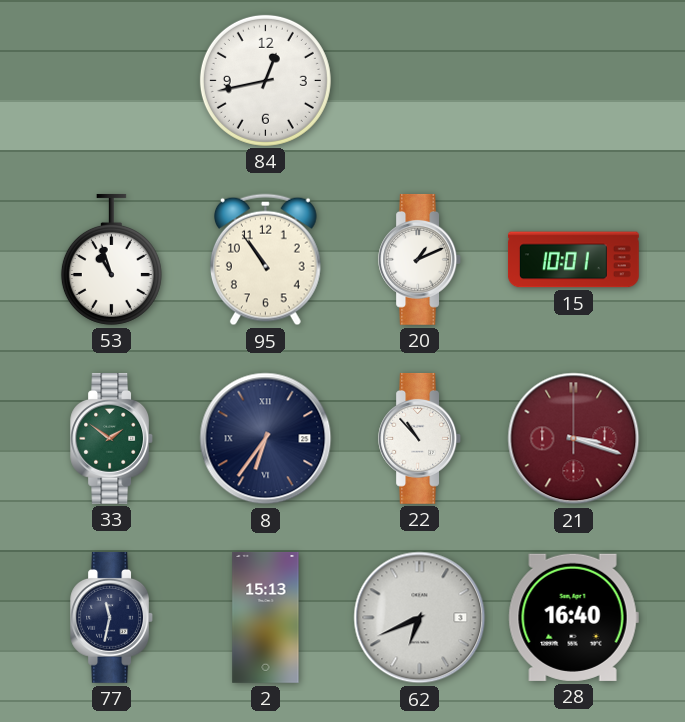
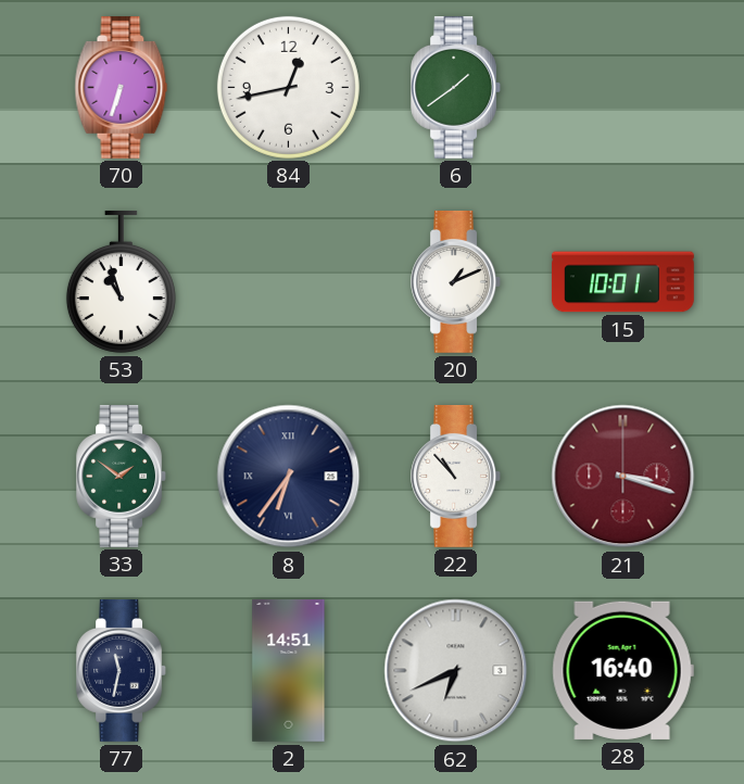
70: none -> 6:33
6: none -> 1:39
95: 10:54 -> none
2: 15:13 -> 14:51
